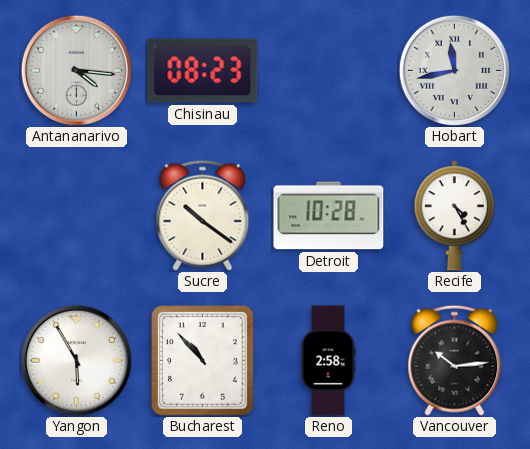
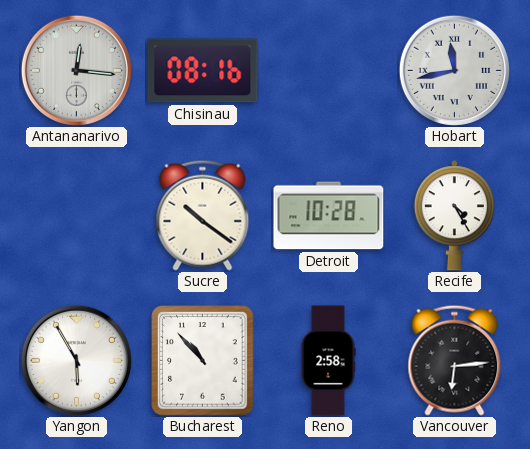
Antananarivo: 4:16 -> 12:16
Chisinau: 08:23 -> 08:16
Vancouver: 10:14 -> 6:14
